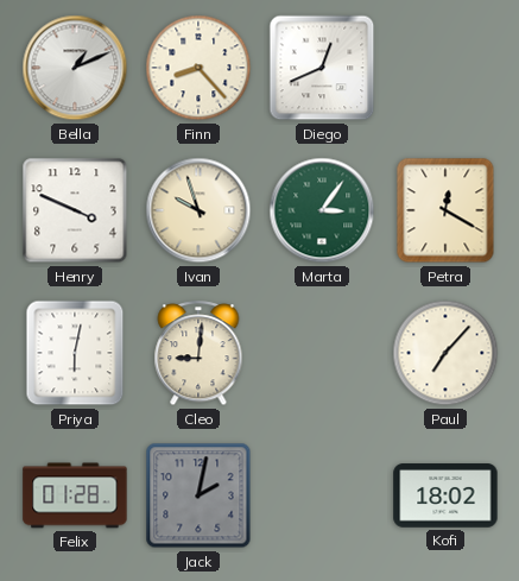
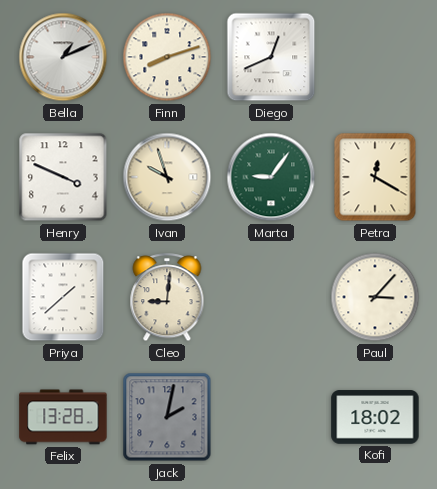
Finn: 8:23 -> 8:12
Marta: 3:06 -> 9:06
Priya: 6:02 -> 1:38
Paul: 7:07 -> 3:07
Felix: 01:28 -> 13:28
